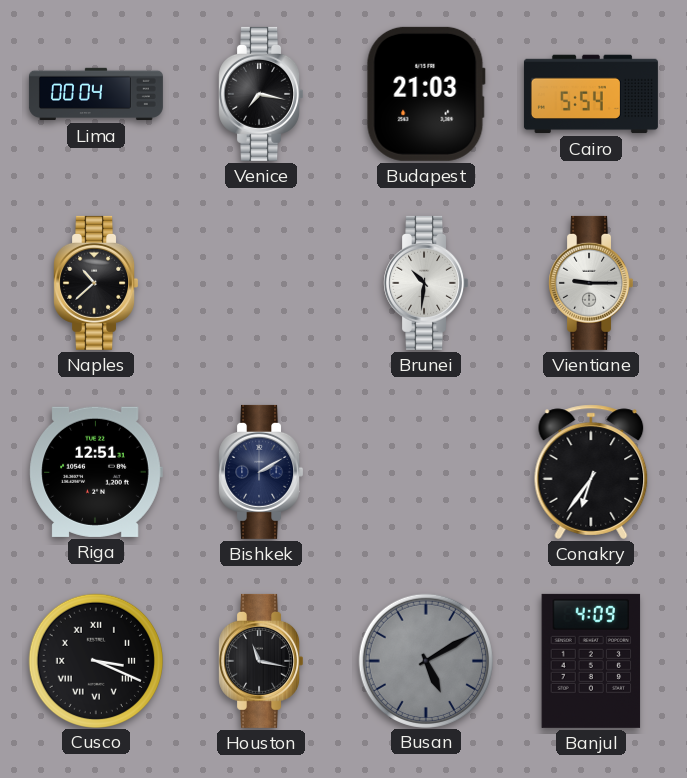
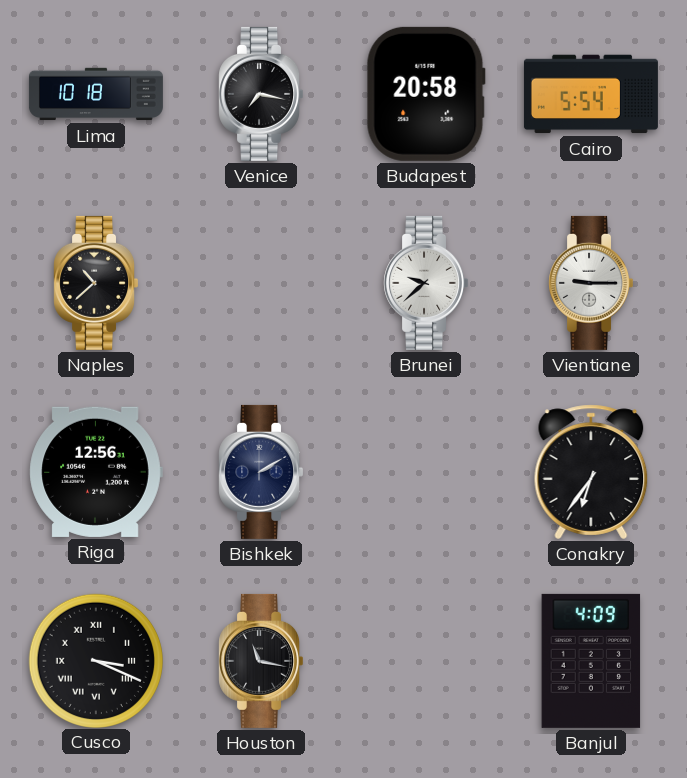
Lima: 00:04 -> 10:18
Budapest: 21:03 -> 20:58
Brunei: 10:31 -> 9:38
Riga: 12:51 -> 12:56
Busan: 5:10 -> none
